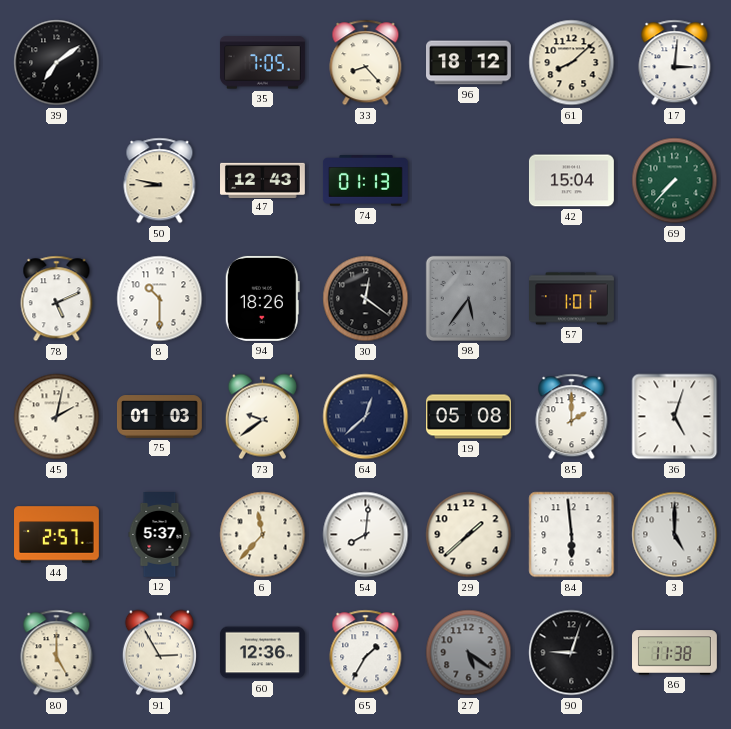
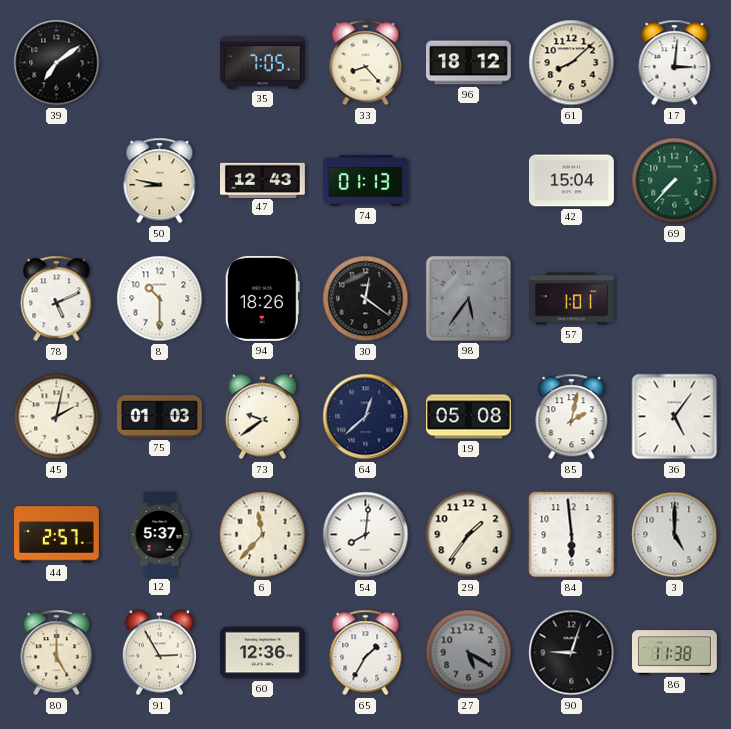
85: 2:00 -> 2:02
36: 5:03 -> 5:06
29: 1:38 -> 1:36
27: 5:21 -> 5:20
